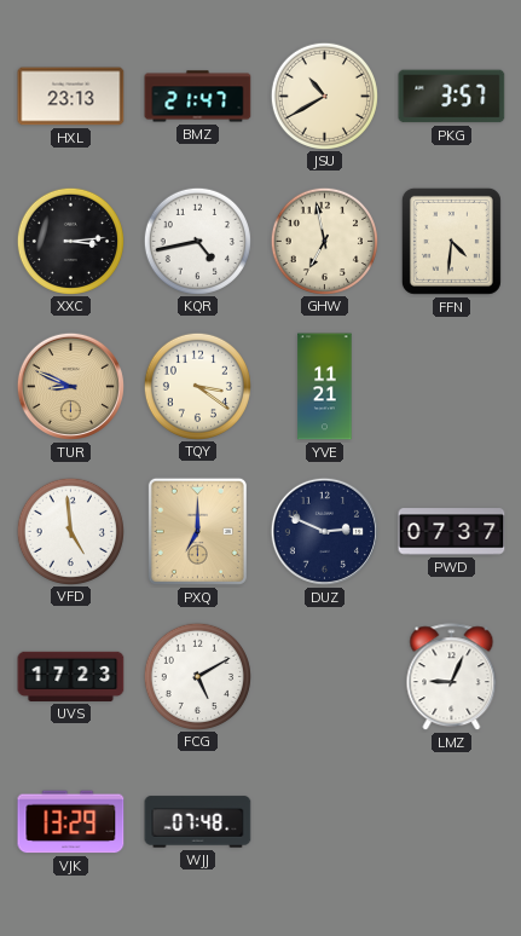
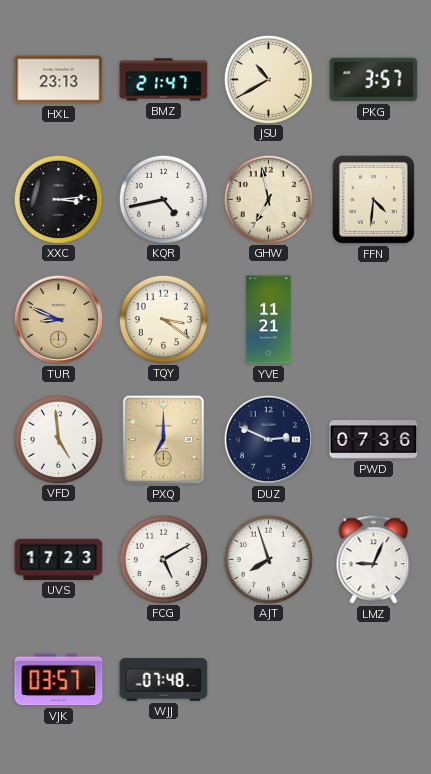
PWD: 07:37 -> 07:36
AJT: none -> 7:57
VJK: 13:29 -> 03:57
